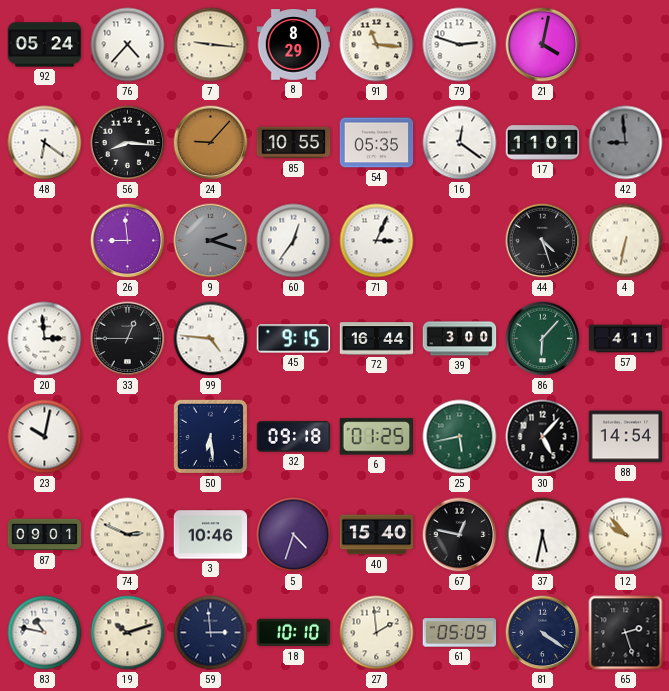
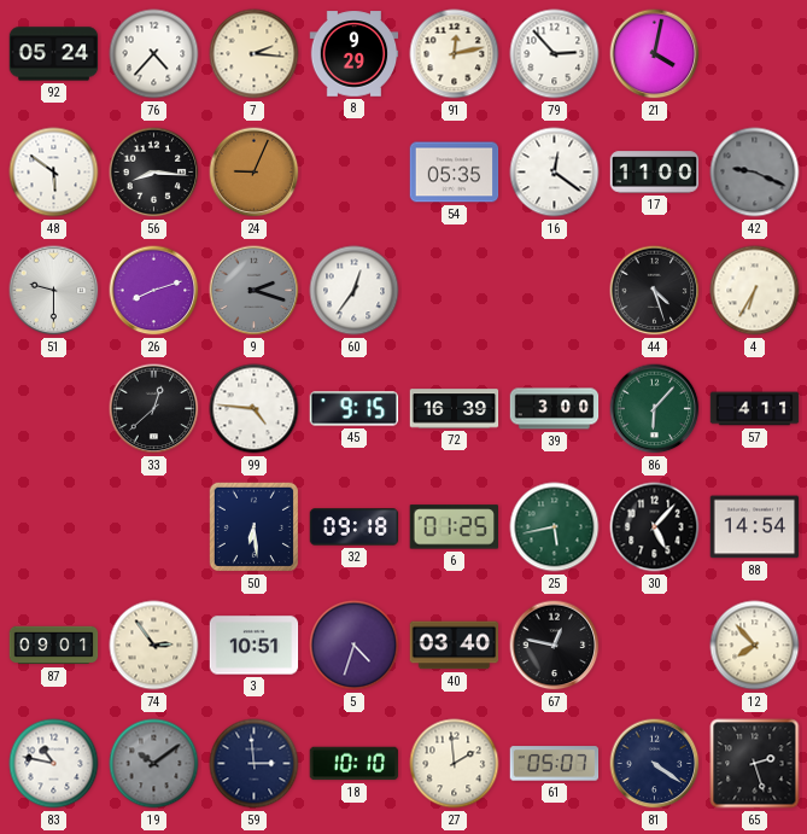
7: 9:16 -> 2:16
8: 8:29 -> 9:29
91: 11:16 -> 12:13
79: 2:48 -> 2:53
48: 6:21 -> 5:51
24: 9:07 -> 9:04
85: 10:55 -> none
17: 11:01 -> 11:00
42: 8:59 -> 9:19
51: none -> 9:30
26: 8:59 -> 8:12
71: 3:04 -> none
4: 6:32 -> 6:35
20: 2:59 -> none
33: 12:45 -> 12:38
72: 16:44 -> 16:39
23: 10:02 -> none
74: 2:49 -> 2:54
3: 10:46 -> 10:51
40: 15:40 -> 03:40
37: 5:32 -> none
12: 9:53 -> 7:53
19: 10:12 -> 10:09
19 dial: cream -> grey
61: 05:09 -> 05:07
